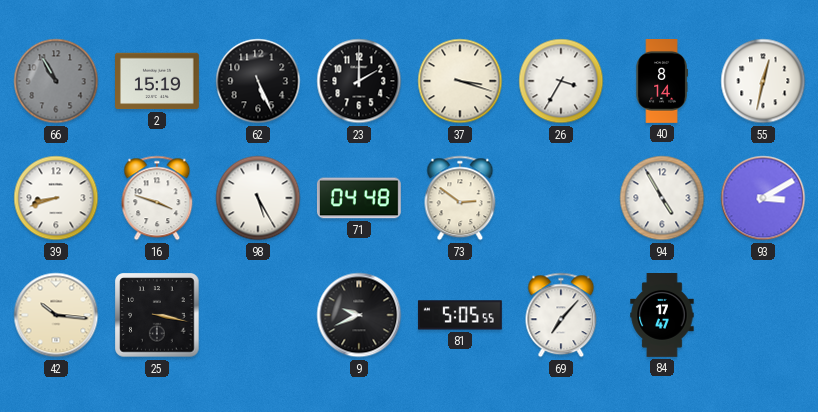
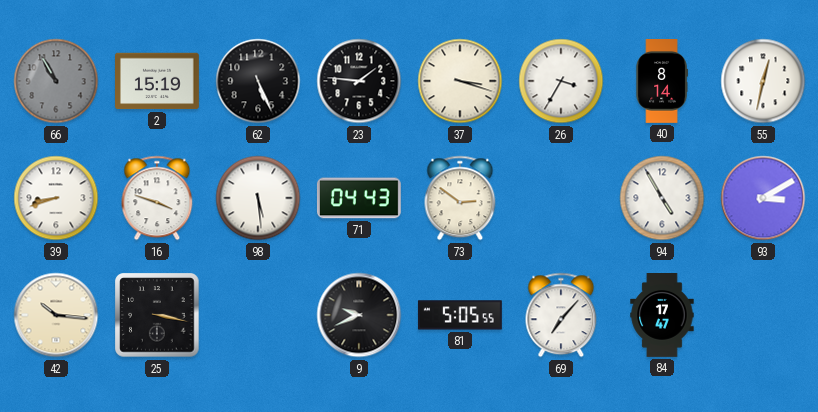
23: 2:00 -> 1:46
98: 5:25 -> 5:29
71: 04:48 -> 04:43
